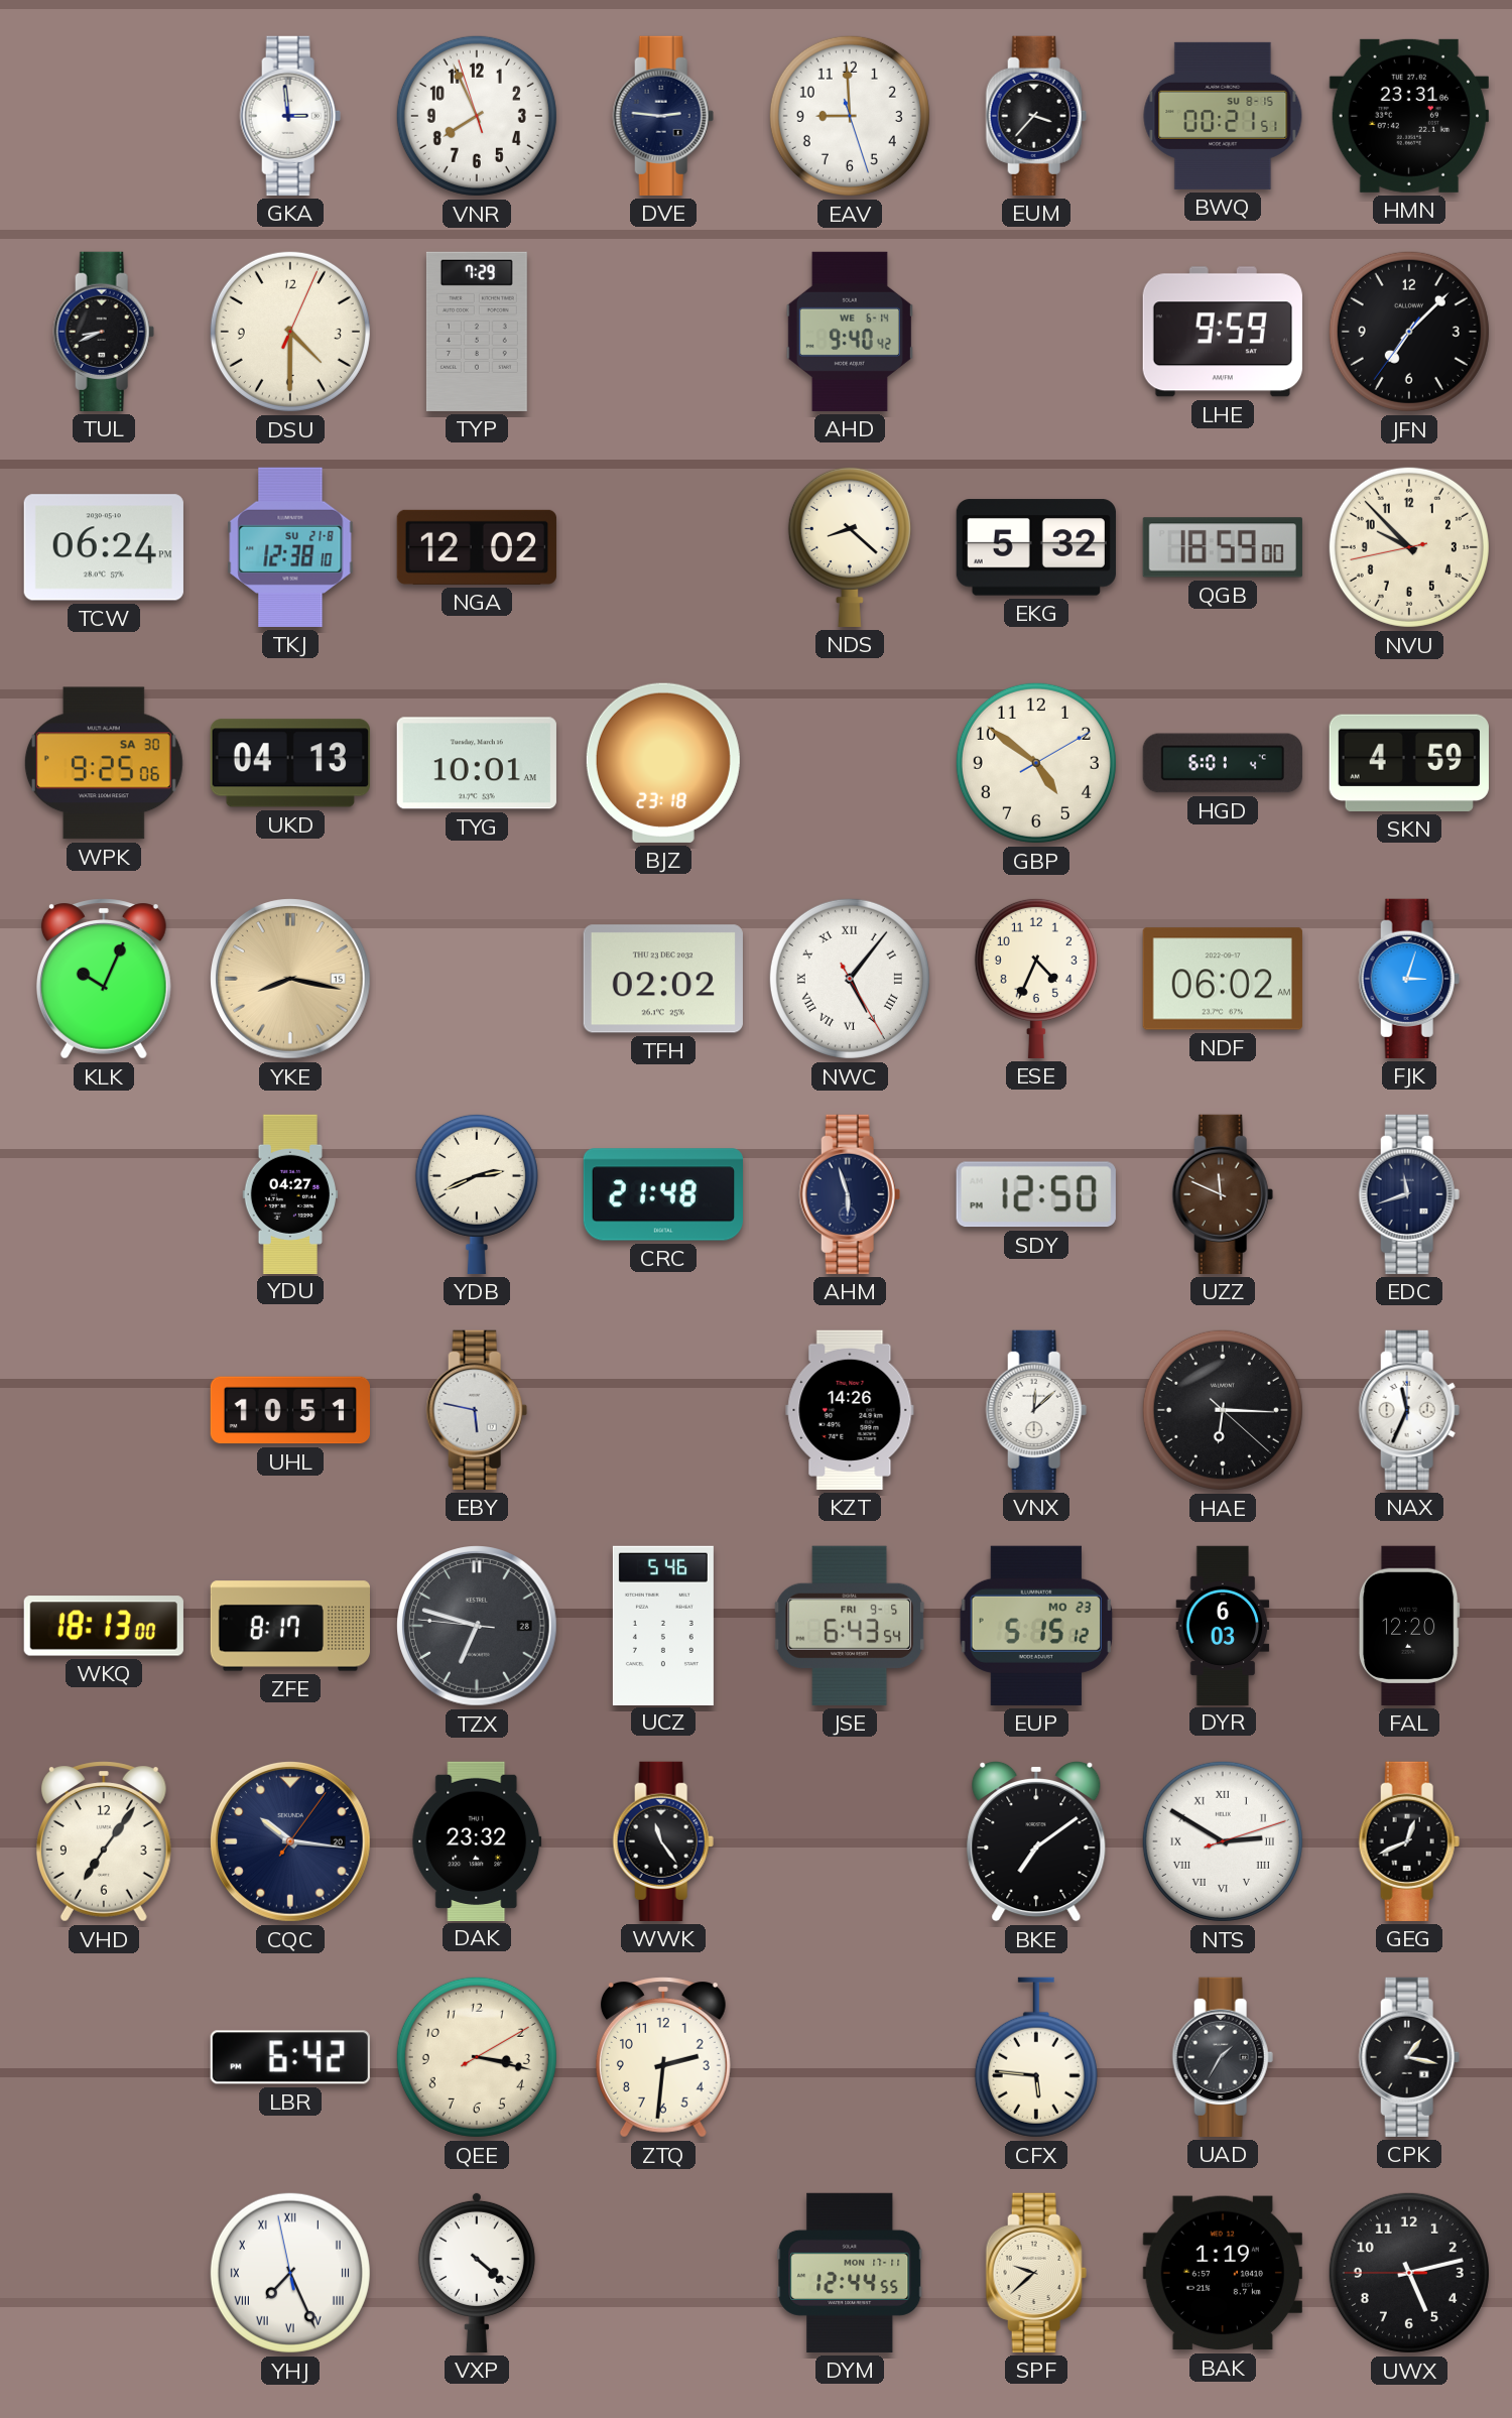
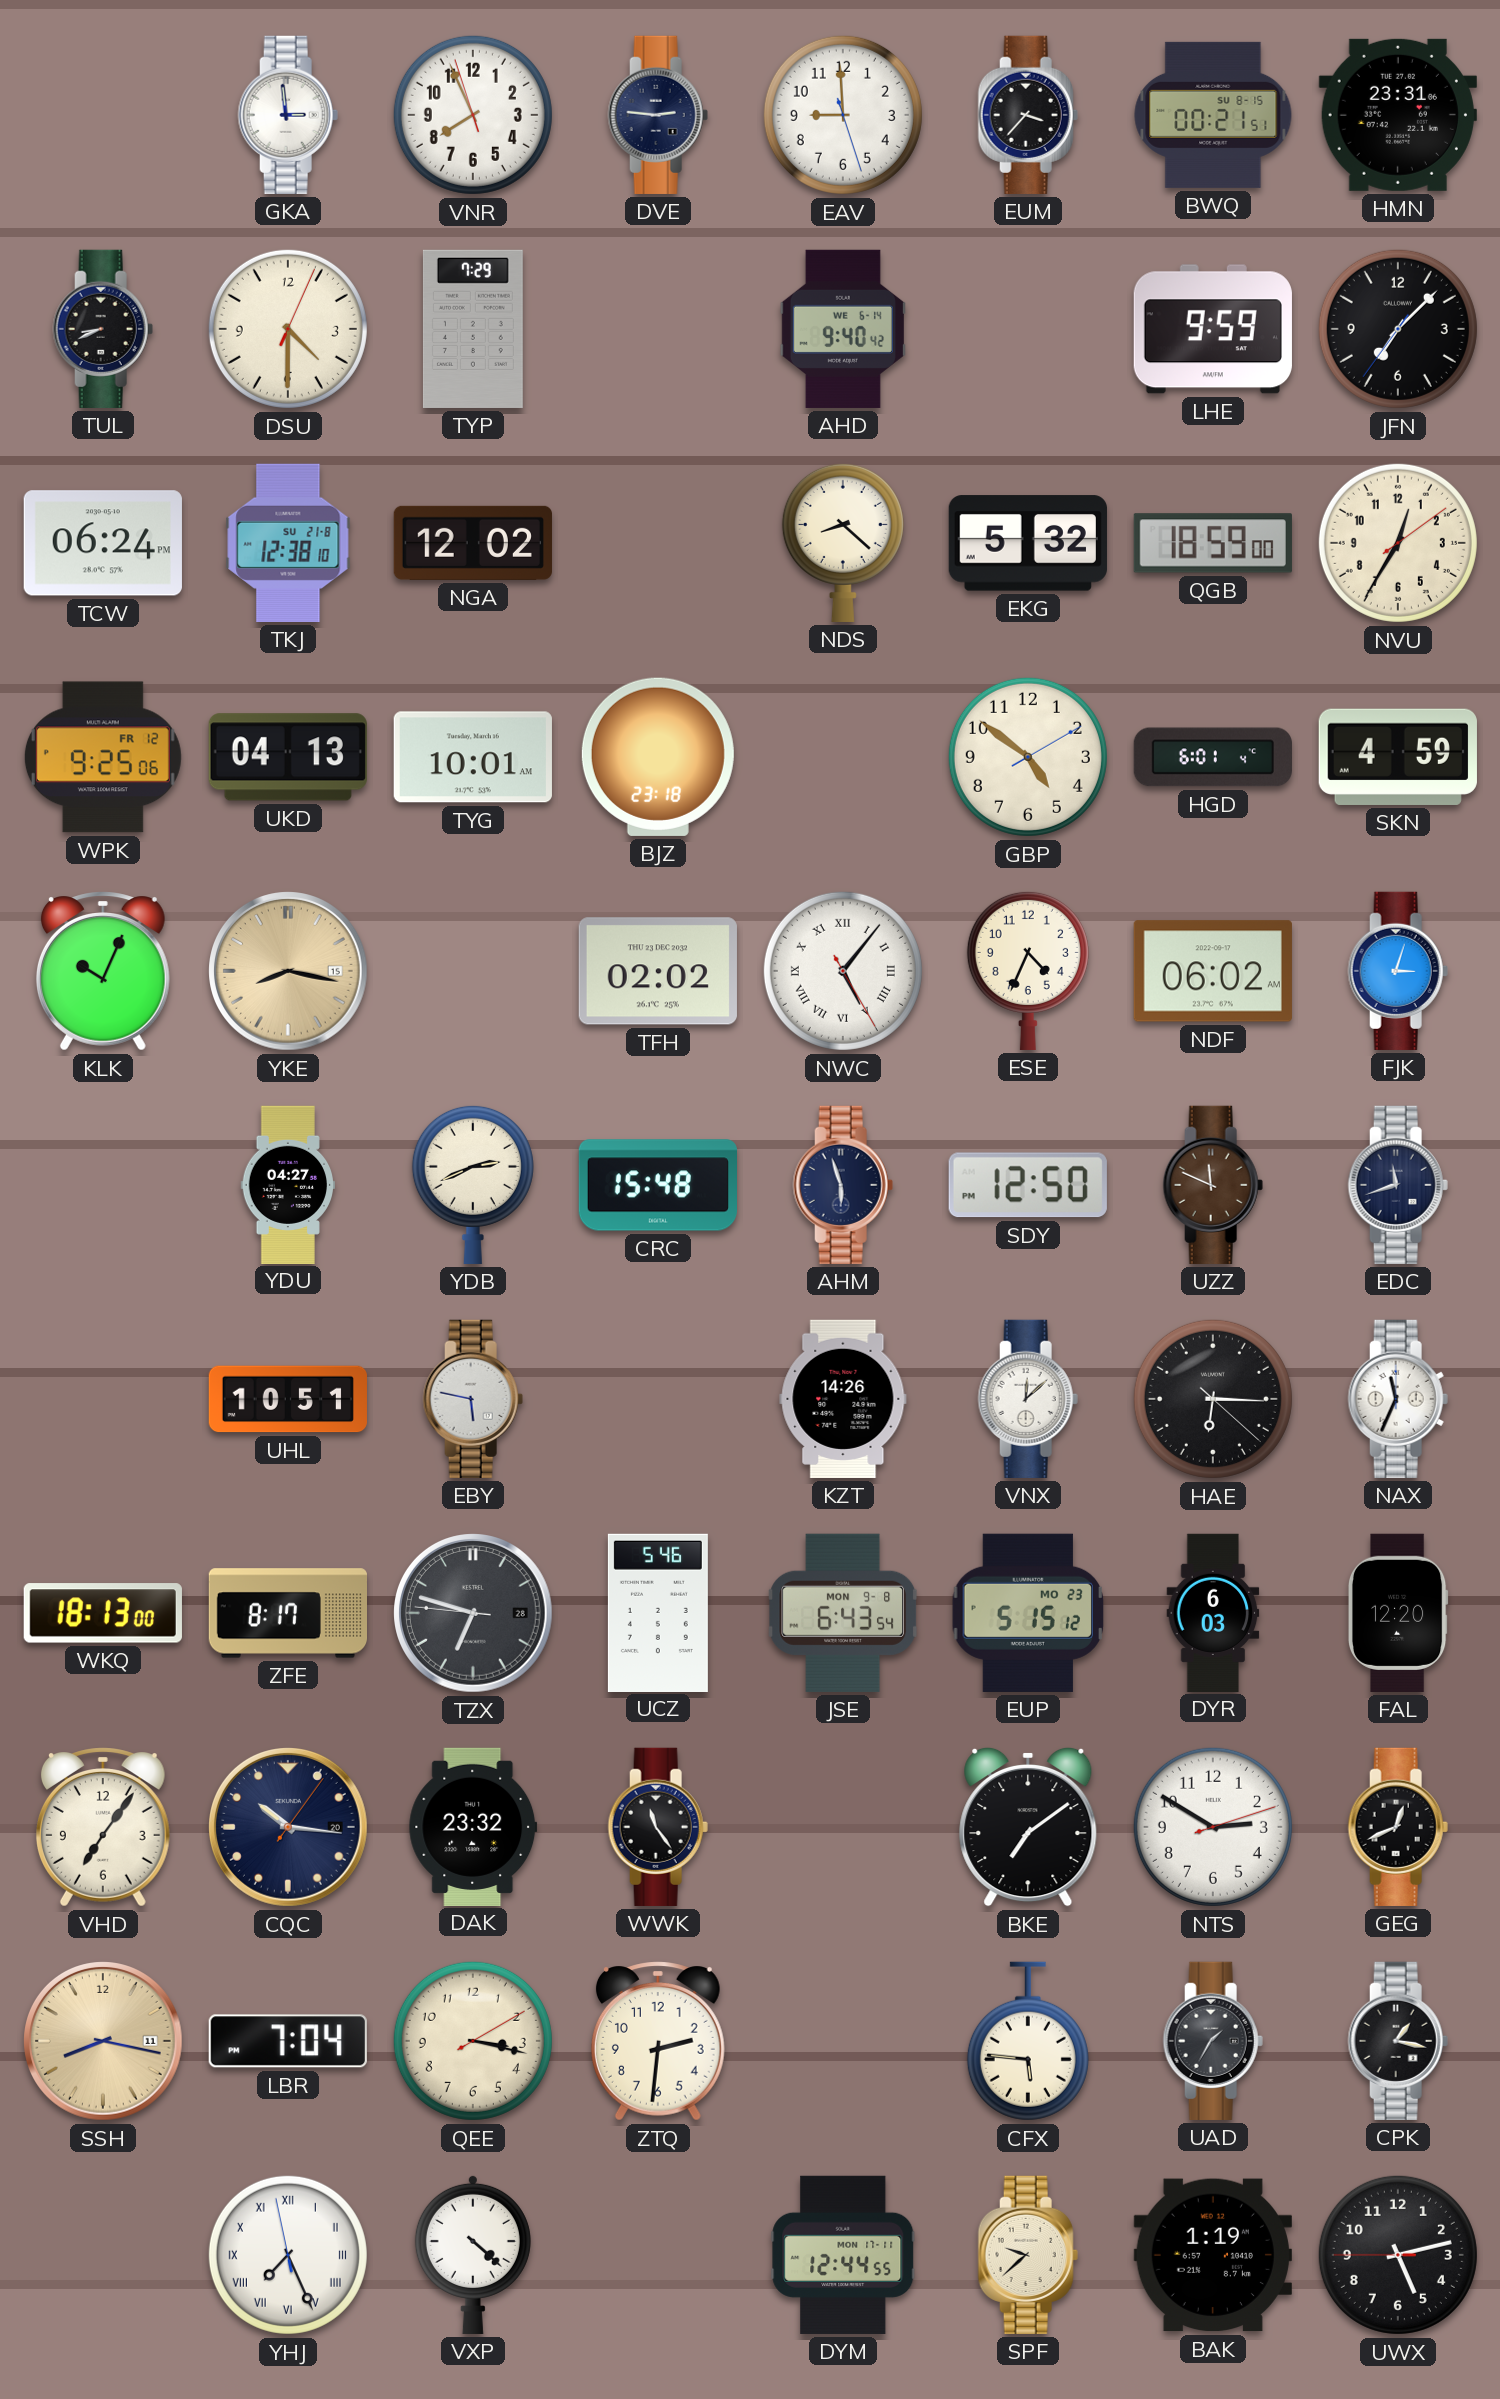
NVU: 9:52 -> 12:35
WPK date: SA 30 -> FR 12
CRC: 21:48 -> 15:48
JSE date: FRI 9-5 -> MON 9-8
NTS numerals: Roman -> Arabic
SSH: none -> 8:17
LBR: 6:42 -> 7:04
